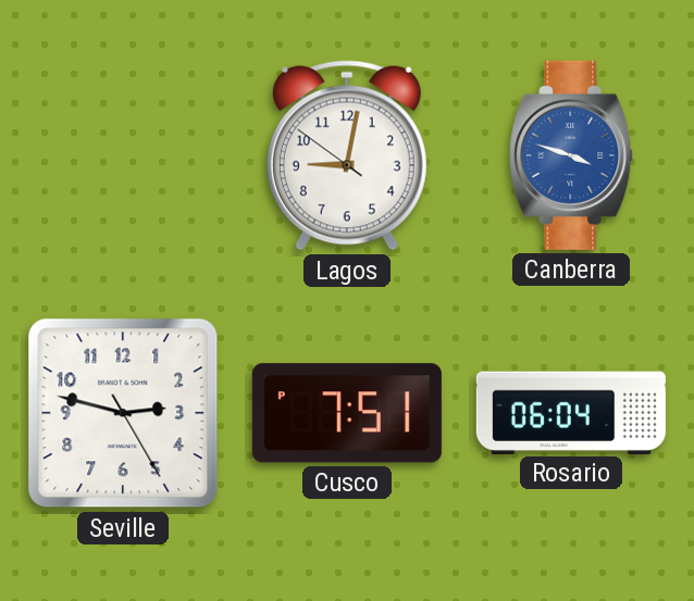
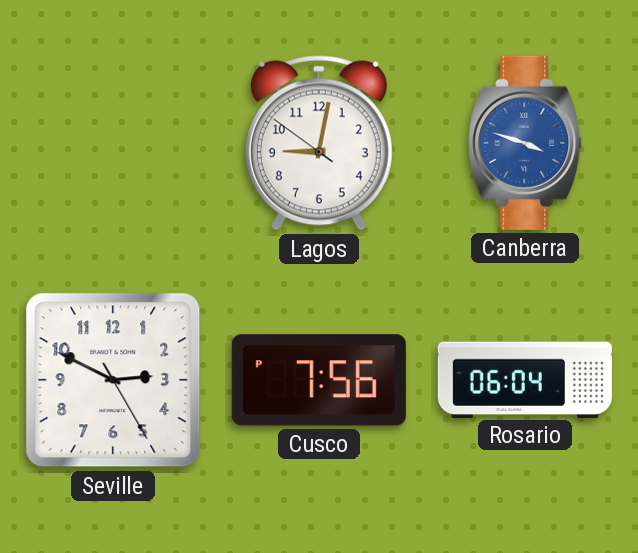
Seville: 2:47 -> 2:49
Cusco: 7:51 -> 7:56
